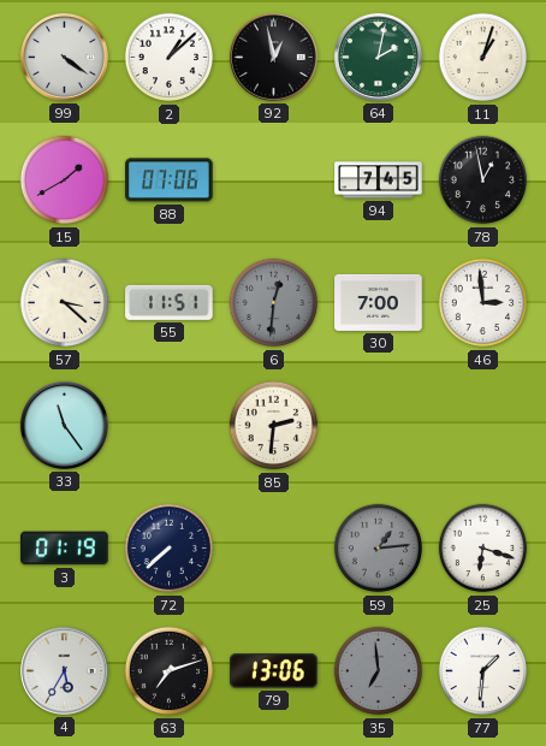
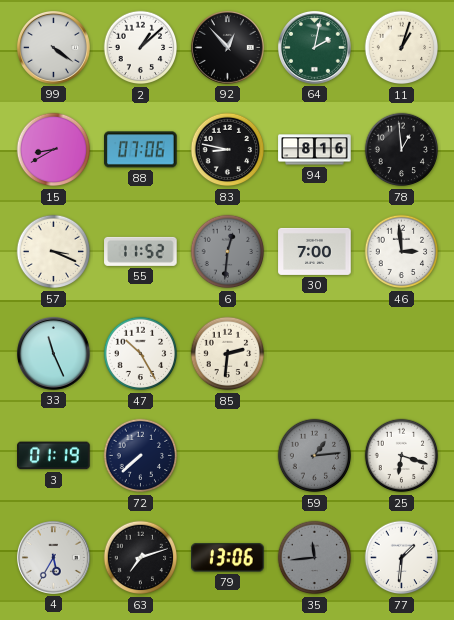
92: 12:58 -> 12:53
15: 1:40 -> 8:40
83: none -> 8:47
94: 7:45 -> 8:16
78: 12:58 -> 12:59
57: 3:22 -> 3:19
55: 11:51 -> 11:52
33: 11:24 -> 11:26
47: none -> 10:25
35: 6:59 -> 11:44
